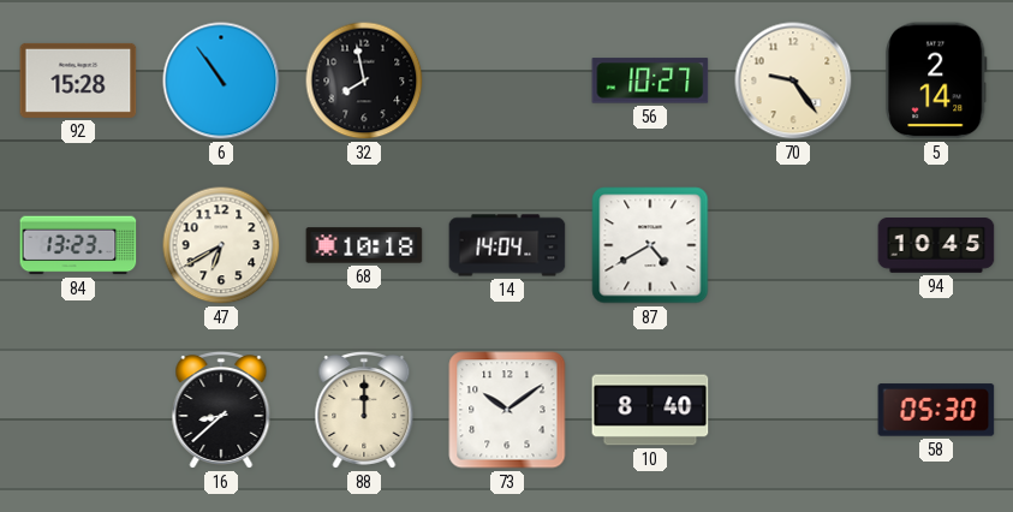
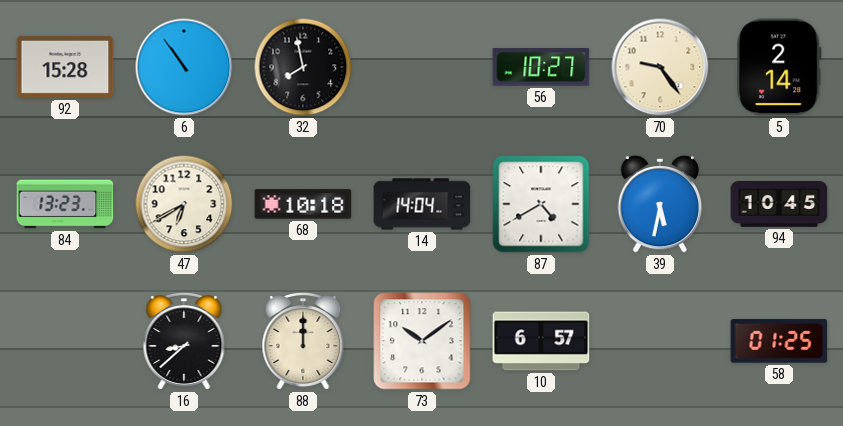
39: none -> 5:32
10: 8:40 -> 6:57
58: 05:30 -> 01:25
